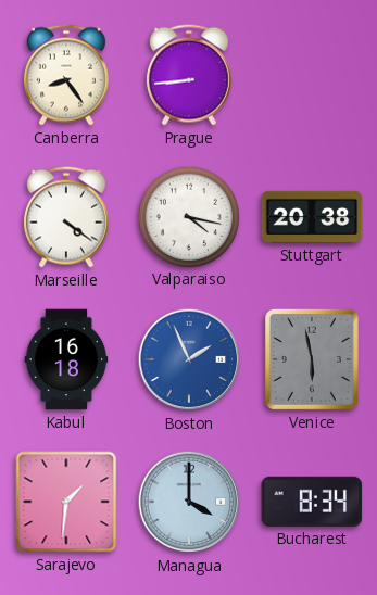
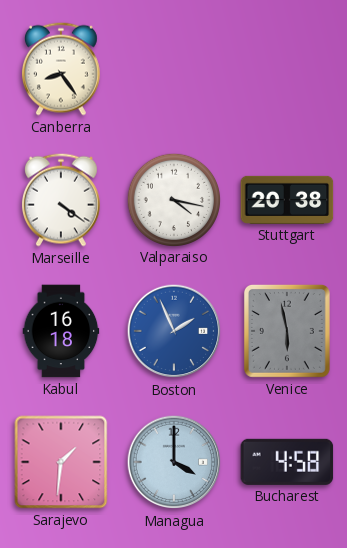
Prague: 8:44 -> none
Bucharest: 8:34 -> 4:58
